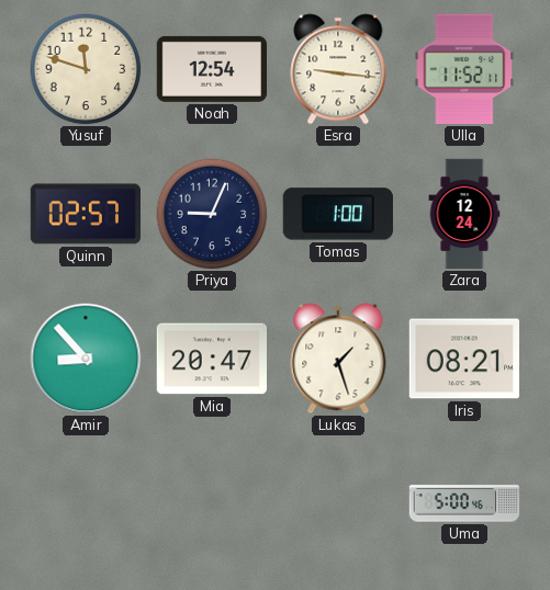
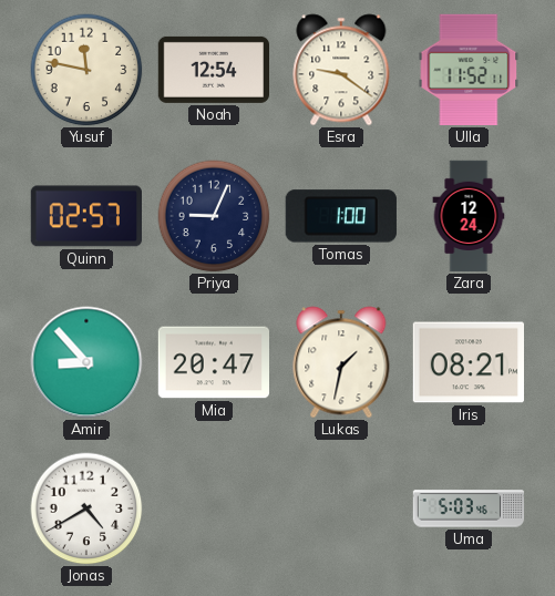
Yusuf: 11:48 -> 11:47
Esra: 9:16 -> 9:21
Lukas: 1:27 -> 1:32
Jonas: none -> 4:40
Uma: 5:00 -> 5:03
